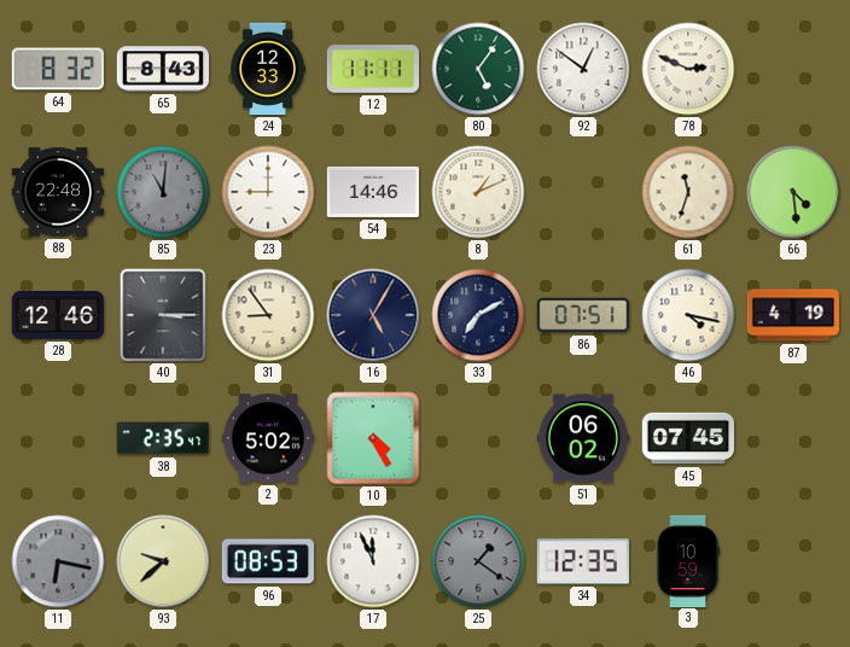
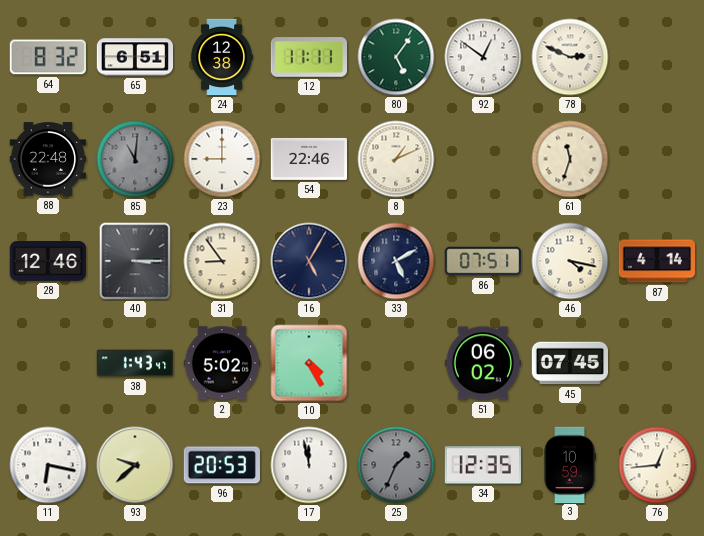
65: 8:43 -> 6:51
24: 12:33 -> 12:38
54: 14:46 -> 22:46
66: 4:29 -> none
33: 7:10 -> 5:10
87: 4:19 -> 4:14
38: 2:35 -> 1:43
11 dial: grey -> white
96: 08:53 -> 20:53
17: 11:56 -> 11:58
25: 1:21 -> 1:34
76: none -> 12:44
